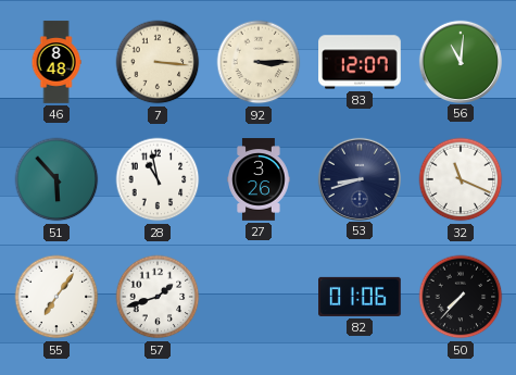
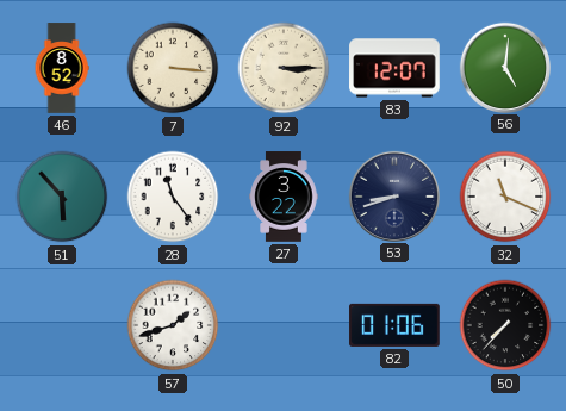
46: 8:48 -> 8:52
56: 11:01 -> 5:01
28: 10:58 -> 11:24
27: 3:26 -> 3:22
55: 7:06 -> none
